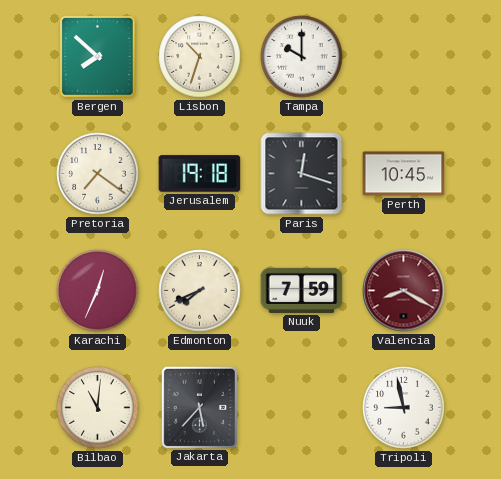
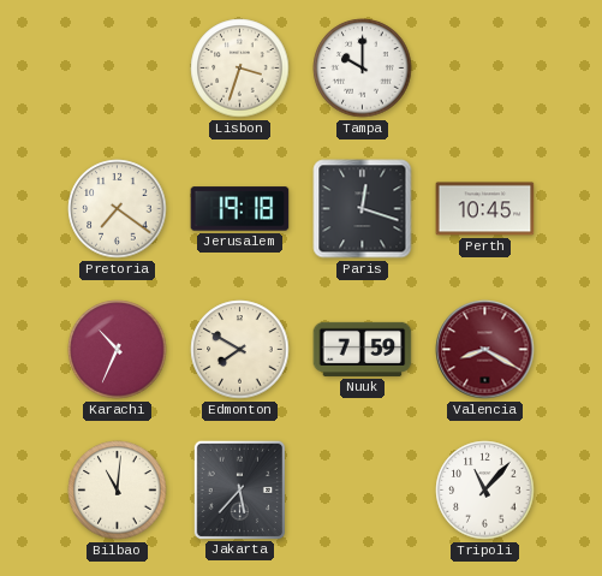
Bergen: 7:52 -> none
Lisbon: 10:33 -> 3:33
Karachi: 12:34 -> 10:34
Edmonton: 7:41 -> 7:50
Tripoli: 8:58 -> 11:07
